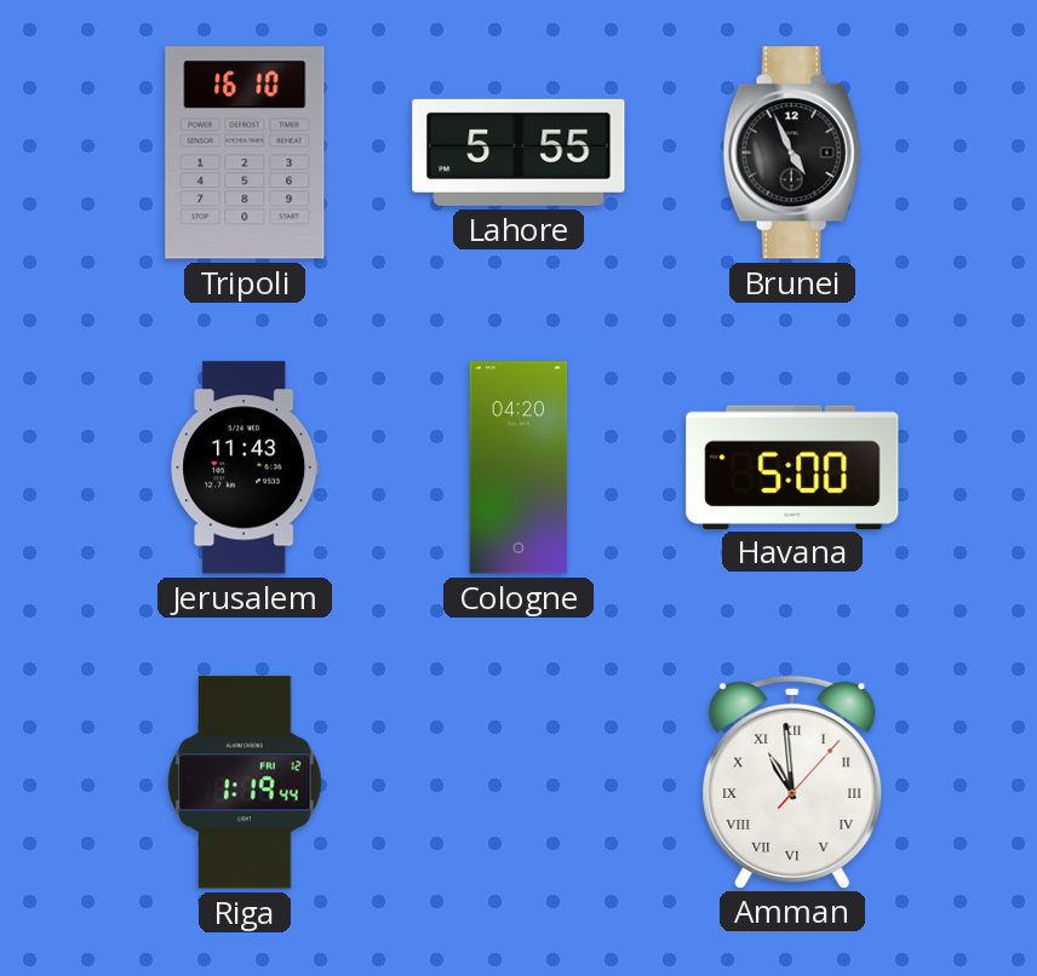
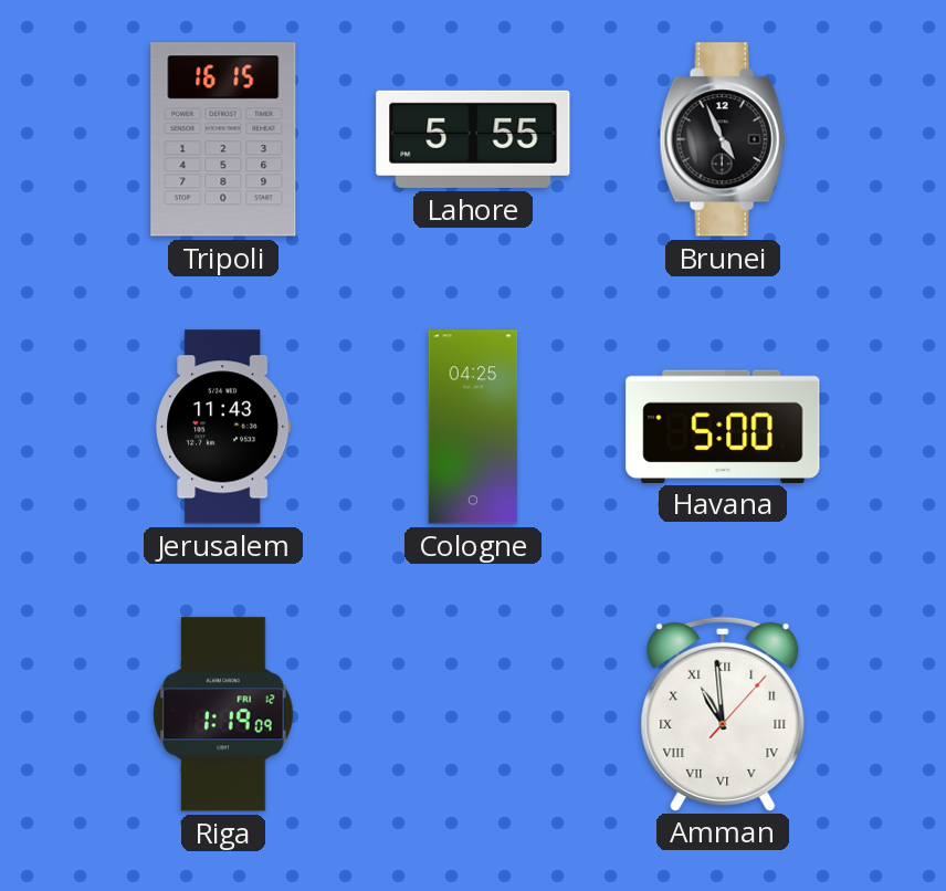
Tripoli: 16:10 -> 16:15
Cologne: 04:20 -> 04:25
Riga: 1:19:44 -> 1:19:09
